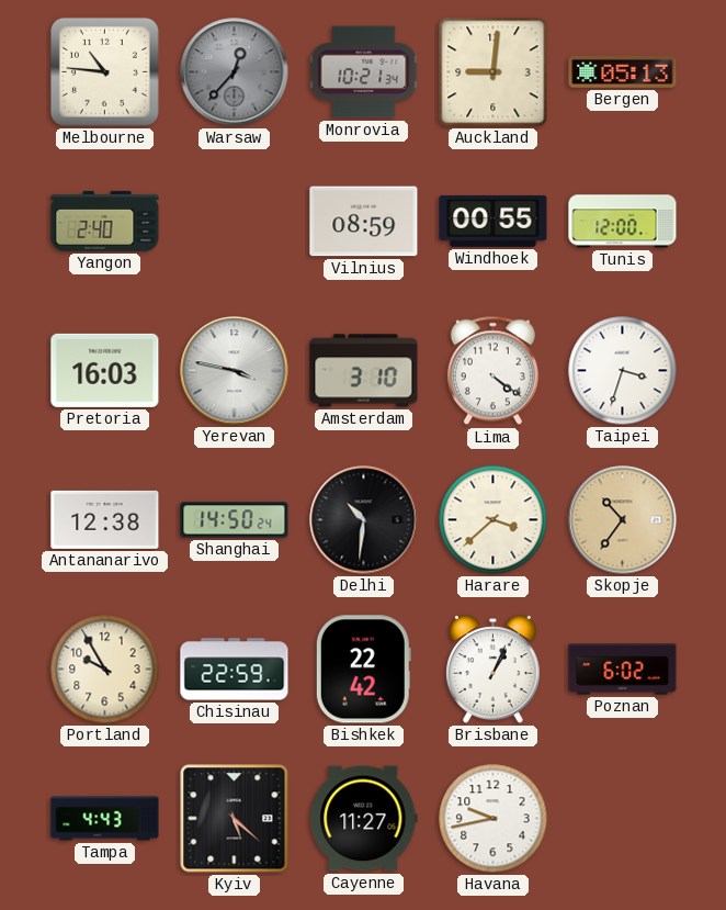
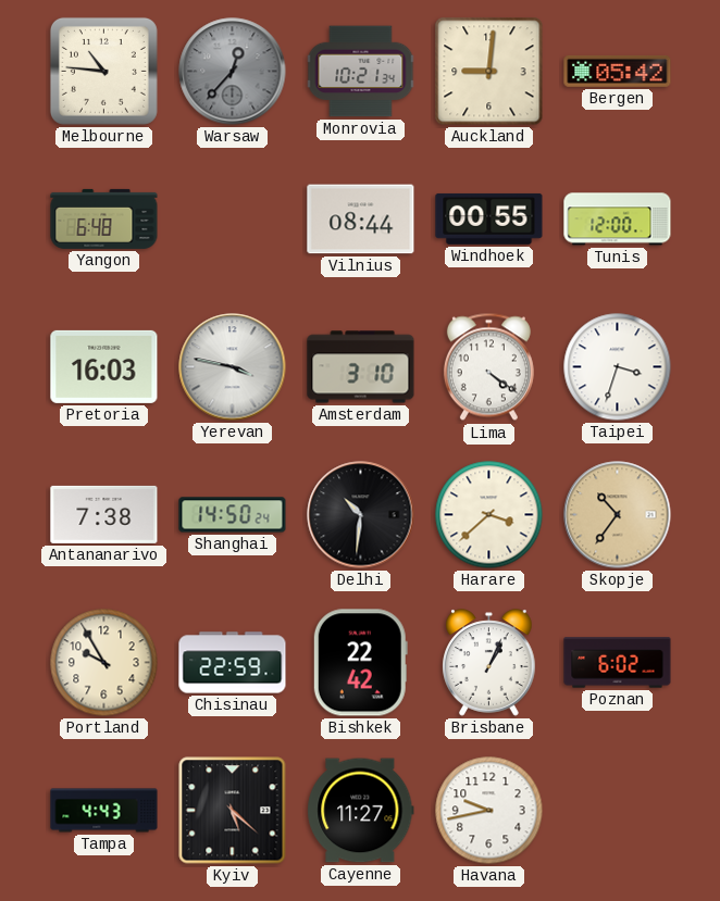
Bergen: 05:13 -> 05:42
Yangon: 2:40 -> 6:48
Vilnius: 08:59 -> 08:44
Antananarivo: 12:38 -> 7:38
